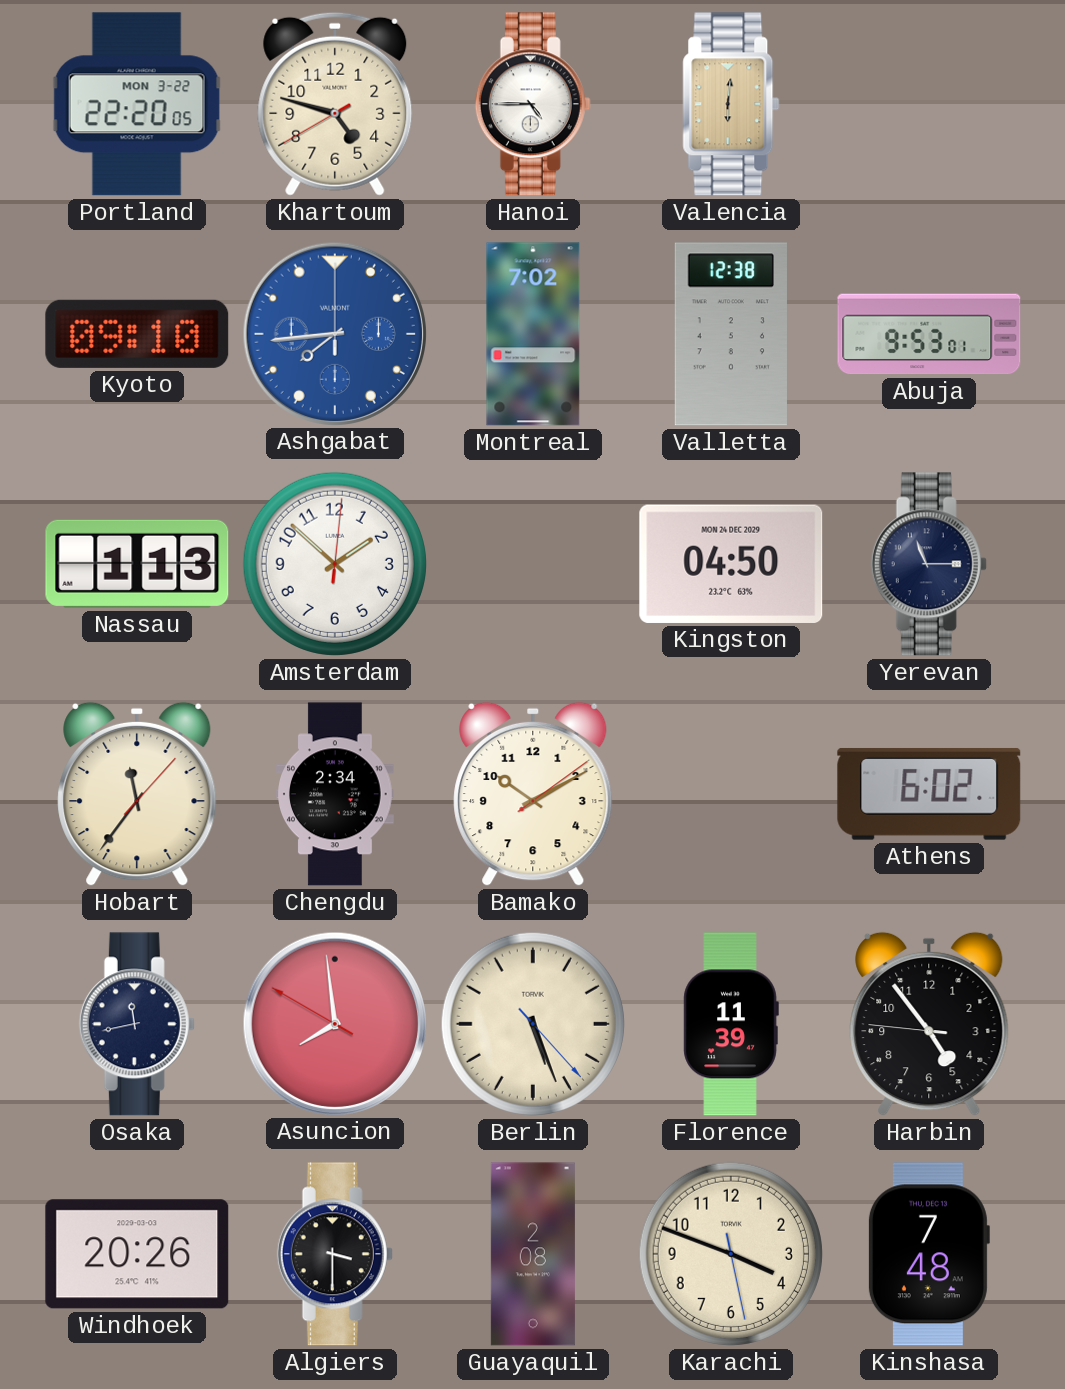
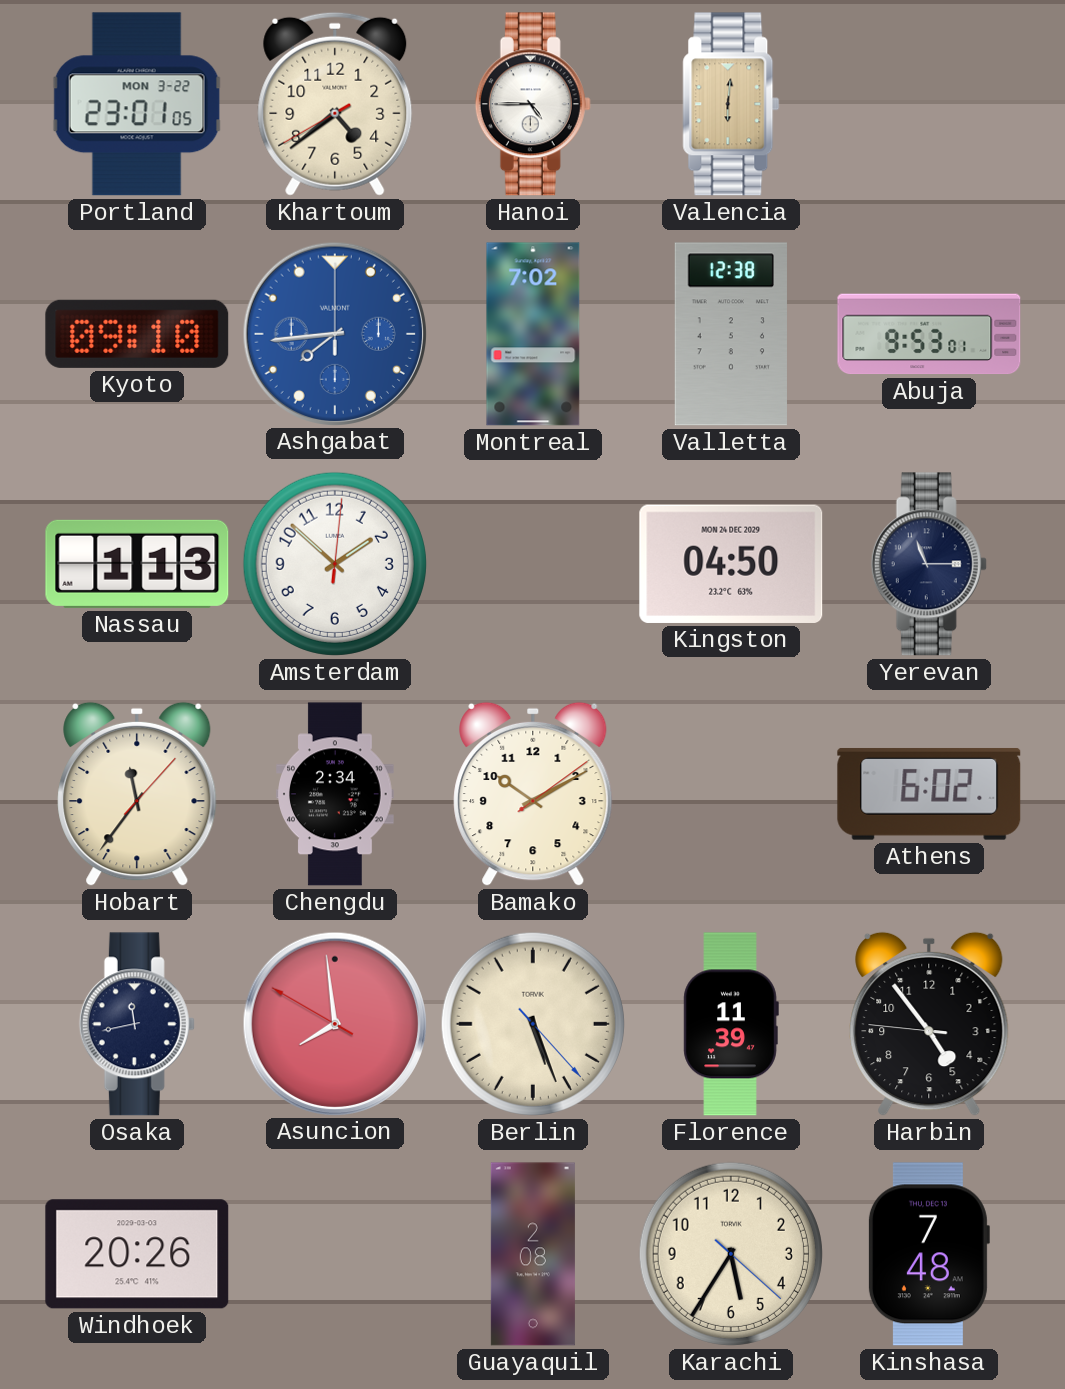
Portland: 22:20 -> 23:01
Khartoum: 4:47 -> 4:38
Algiers: 3:30 -> none
Karachi: 3:48 -> 5:35
